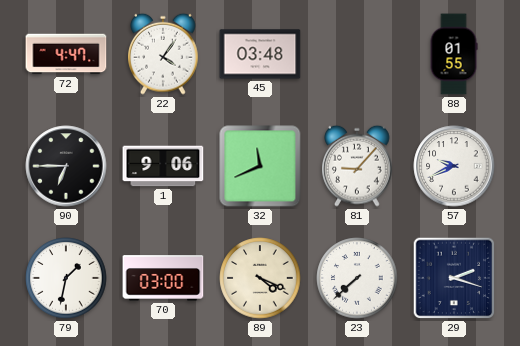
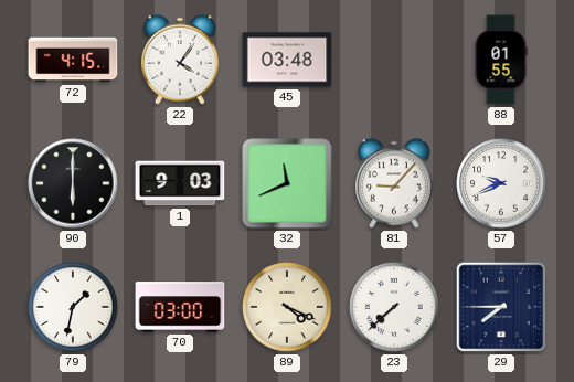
72: 4:47 -> 4:15
90: 6:45 -> 6:00
1: 9:06 -> 9:03
29: 2:18 -> 7:45
